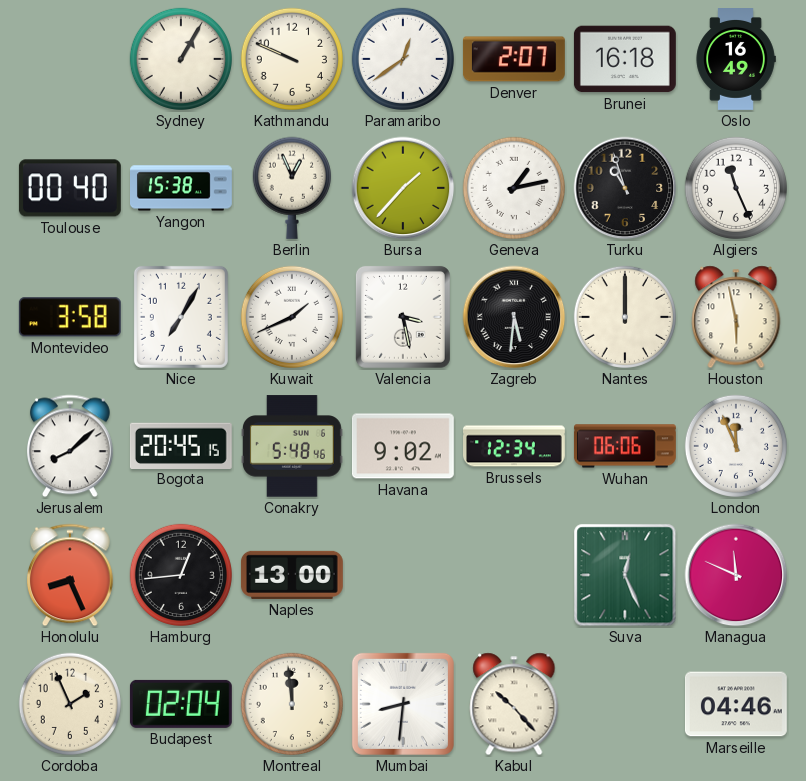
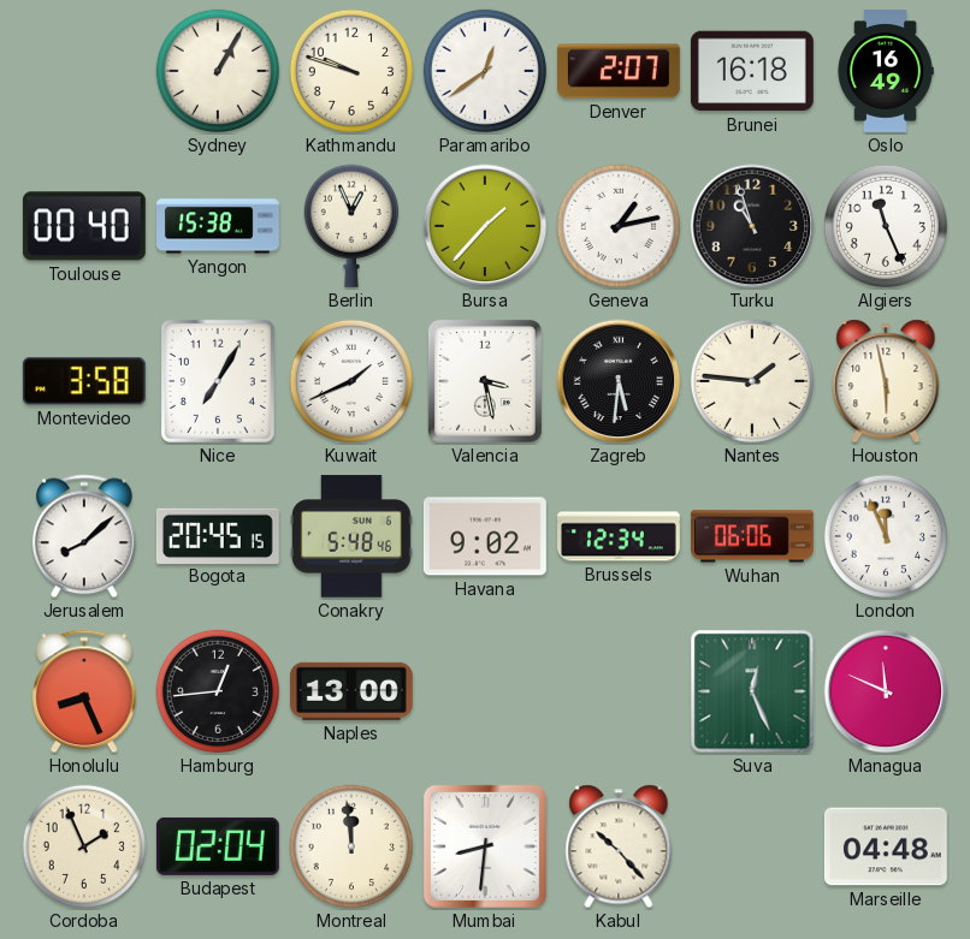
Kathmandu: 9:49 -> 9:48
Nantes: 12:00 -> 1:46
Marseille: 04:46 -> 04:48
